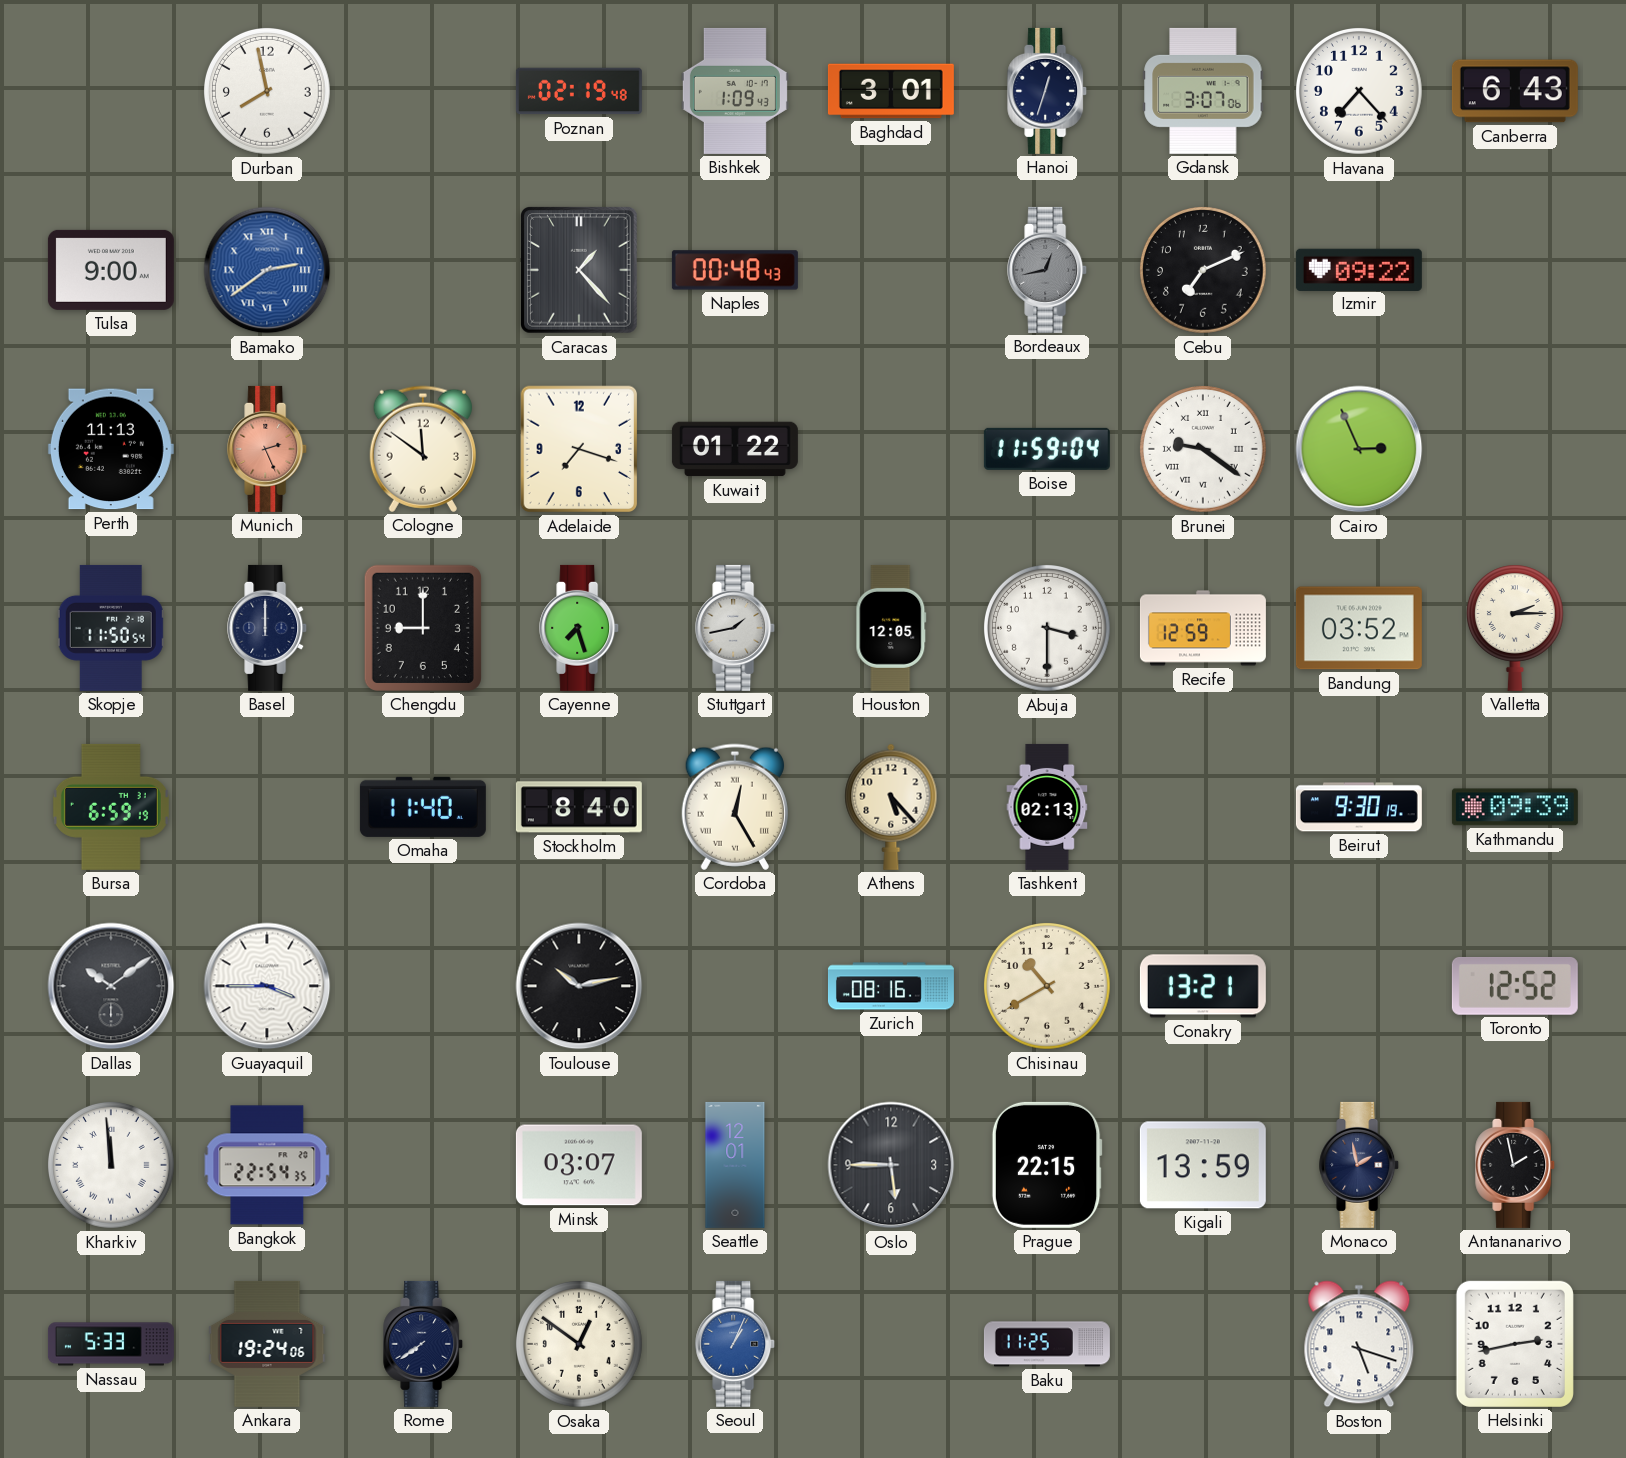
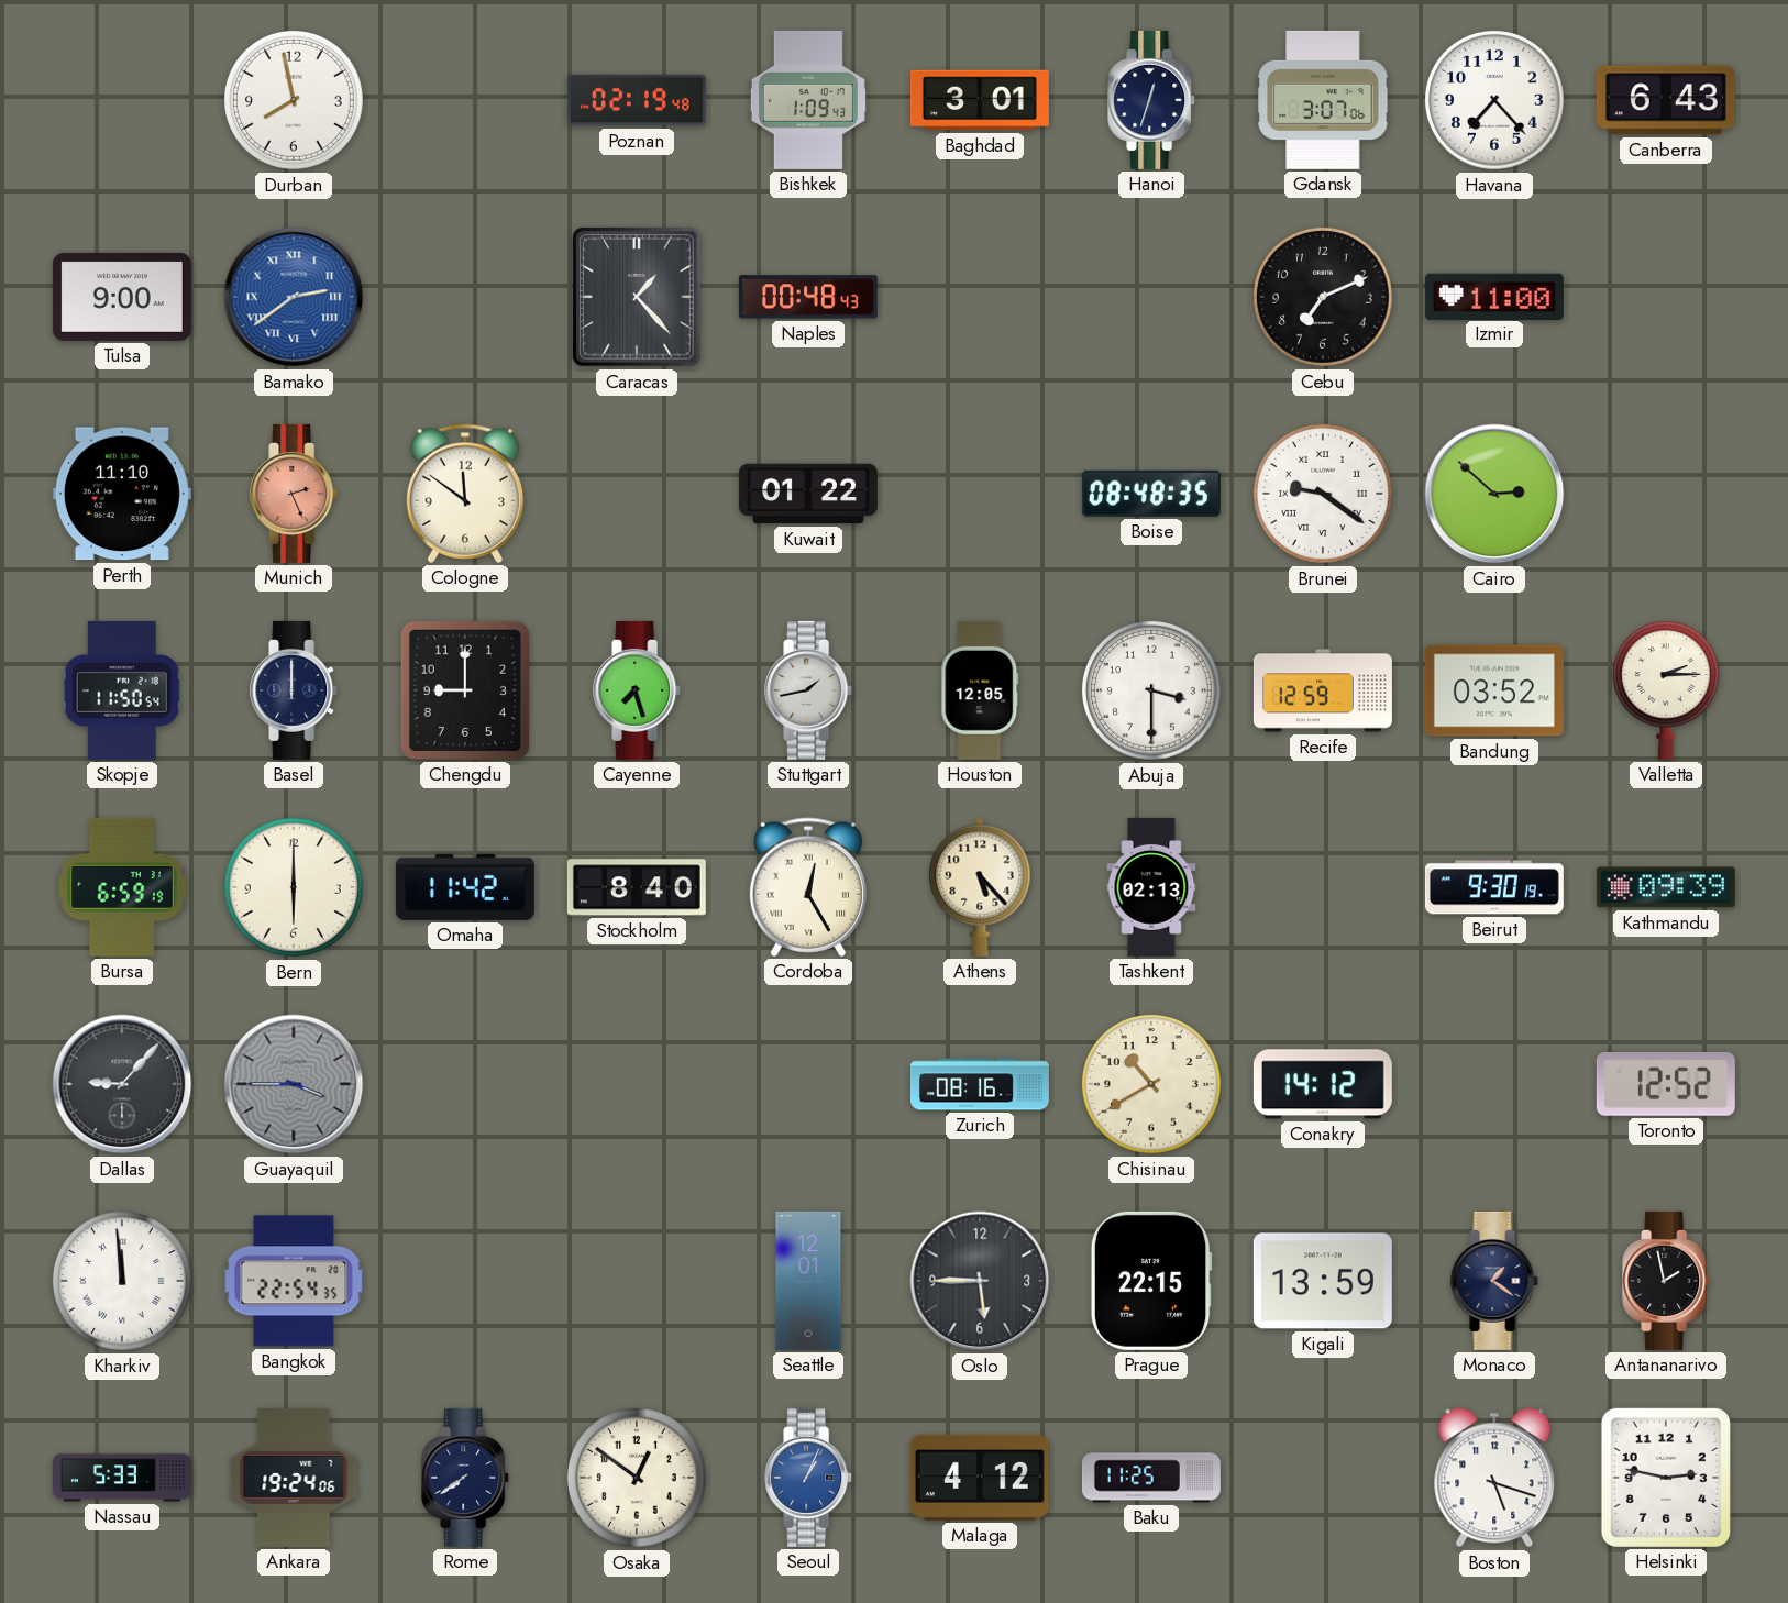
Bordeaux: 12:43 -> none
Izmir: 09:22 -> 11:00
Perth: 11:13 -> 11:10
Adelaide: 7:18 -> none
Boise: 11:59 -> 08:48
Cairo: 2:56 -> 2:52
Bern: none -> 6:00
Omaha: 11:40 -> 11:42
Dallas: 10:09 -> 9:07
Guayaquil dial: white -> grey
Toulouse: 10:13 -> none
Conakry: 13:21 -> 14:12
Minsk: 03:07 -> none
Monaco: 1:58 -> 1:21
Malaga: none -> 4:12
Helsinki: 2:43 -> 2:47
